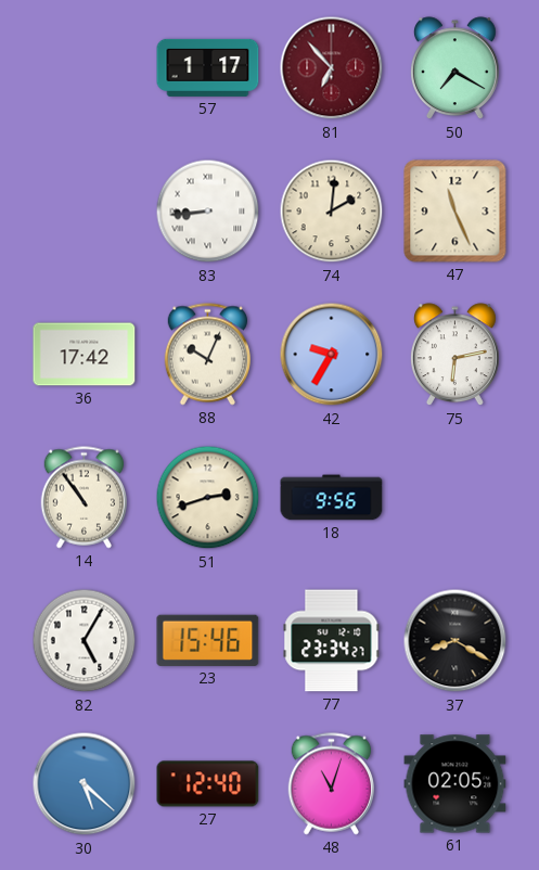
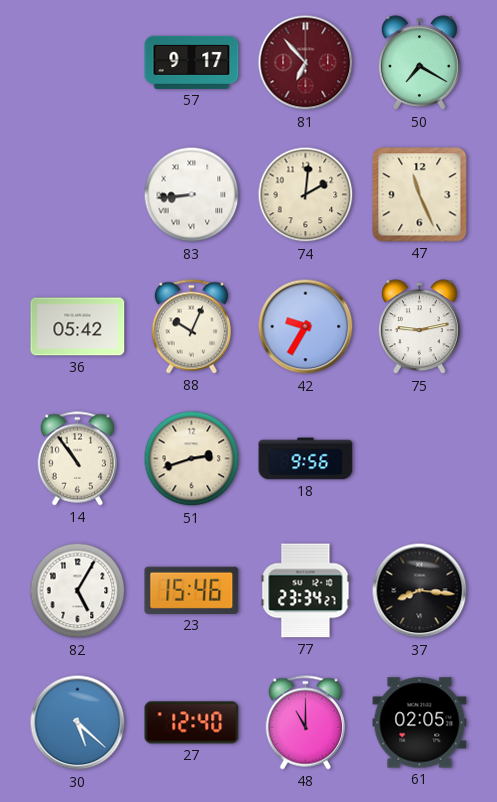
57: 1:17 -> 9:17
36: 17:42 -> 05:42
75: 6:13 -> 9:13
37: 8:20 -> 8:16
48: 11:03 -> 11:00
